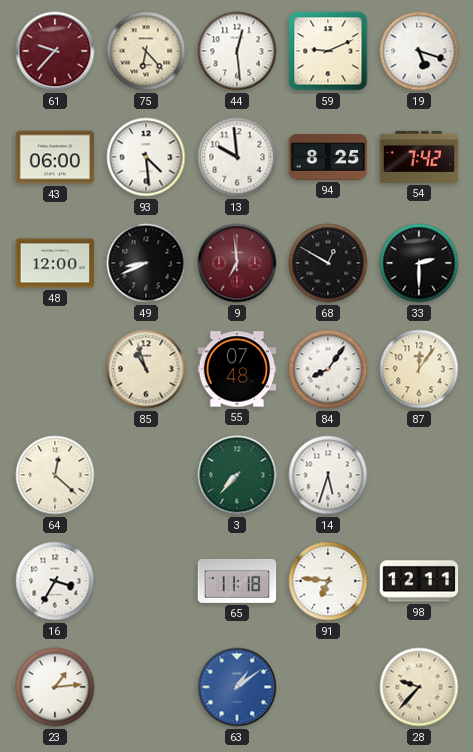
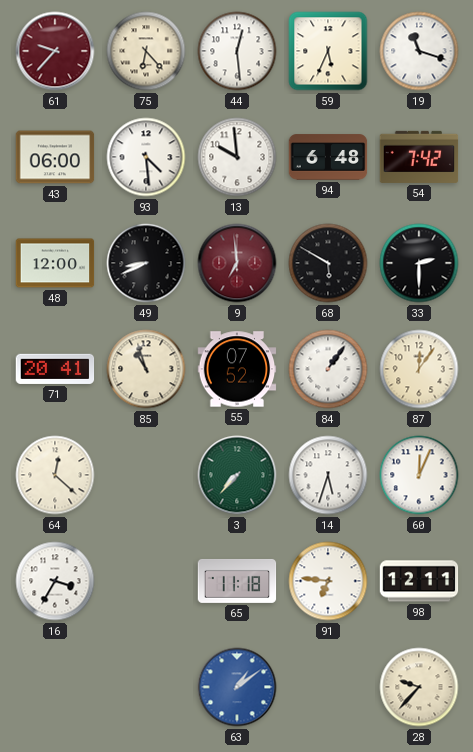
59: 9:11 -> 5:34
19: 5:18 -> 11:18
94: 8:25 -> 6:48
68: 12:50 -> 5:50
71: none -> 20:41
55: 07:48 -> 07:52
84: 8:06 -> 1:06
60: none -> 12:04
23: 1:14 -> none
